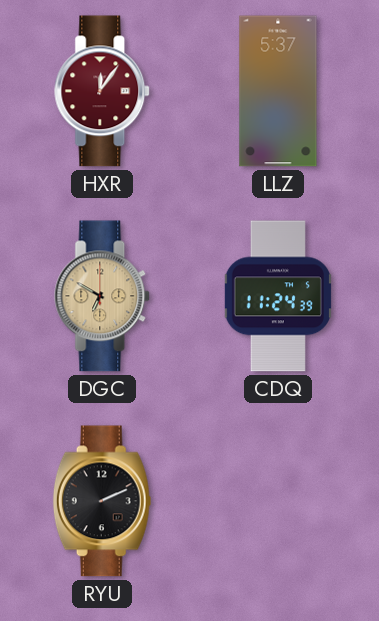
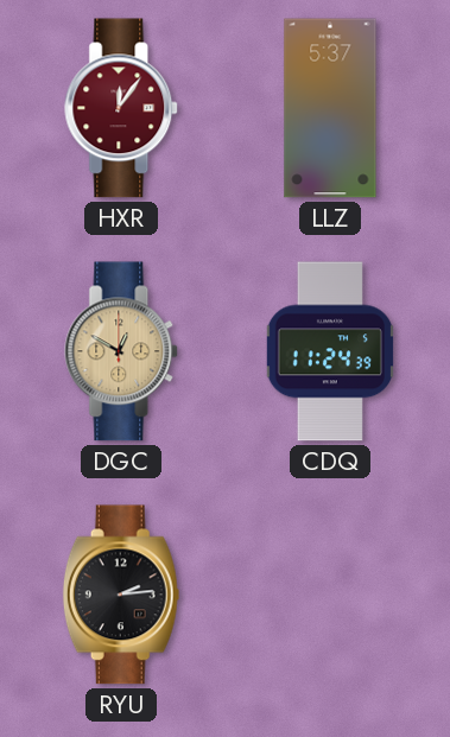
DGC: 6:50 -> 12:50
RYU: 2:11 -> 2:14
